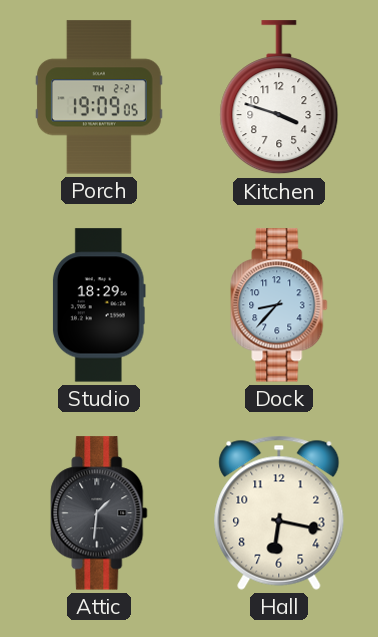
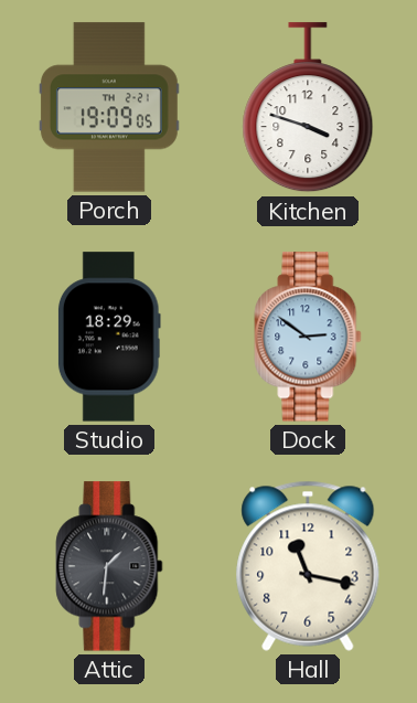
Dock: 8:37 -> 2:51
Hall: 6:17 -> 11:17
